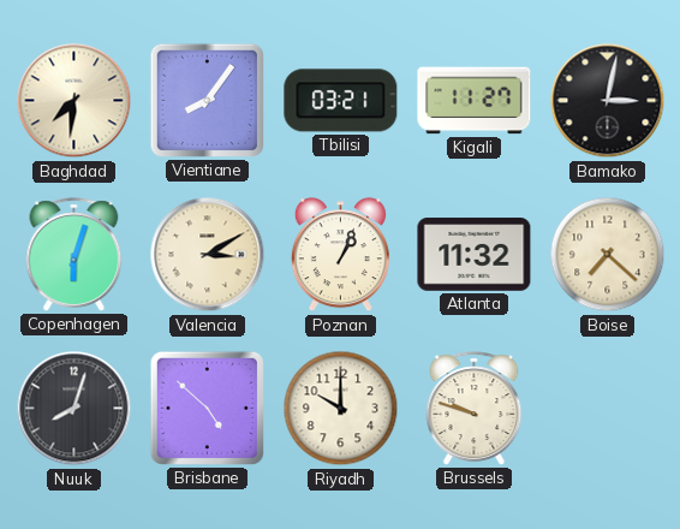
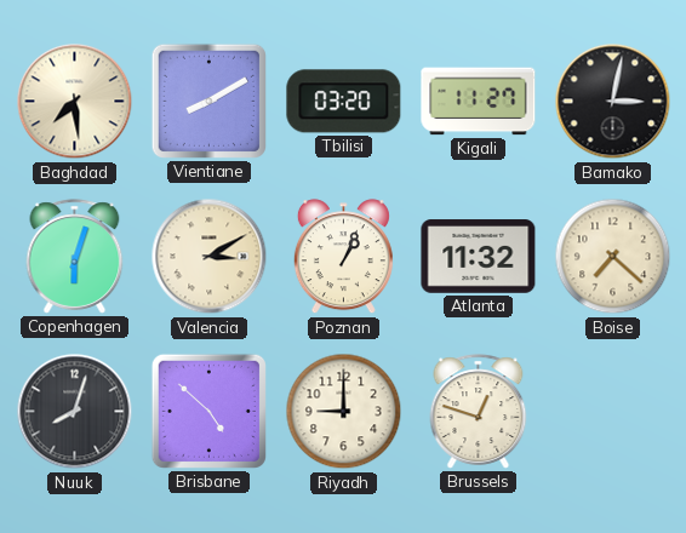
Baghdad: 7:31 -> 7:29
Vientiane: 8:06 -> 8:10
Tbilisi: 03:21 -> 03:20
Riyadh: 10:00 -> 9:00
Brussels: 9:48 -> 12:48
